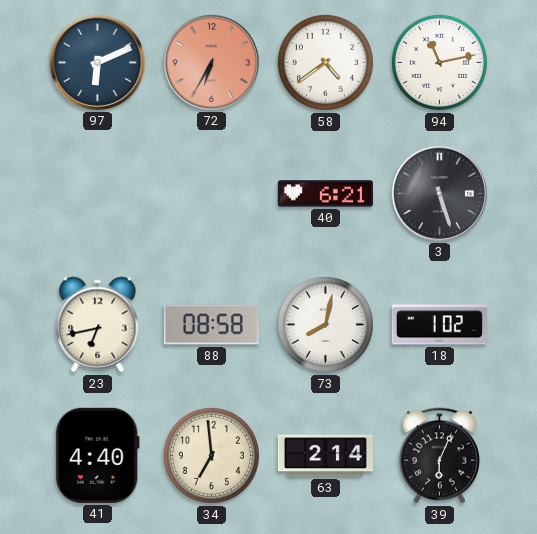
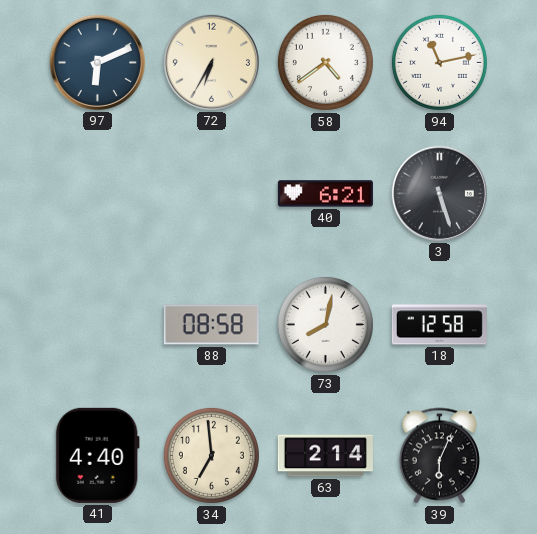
72 dial: salmon -> cream
23: 6:43 -> none
18: 1:02 -> 12:58
